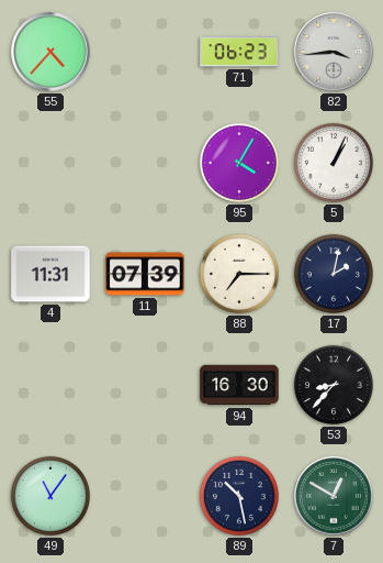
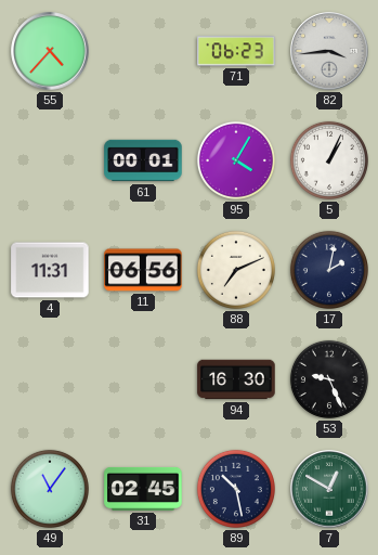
61: none -> 00:01
11: 07:39 -> 06:56
88: 7:15 -> 7:11
53: 8:37 -> 9:26
31: none -> 02:45
